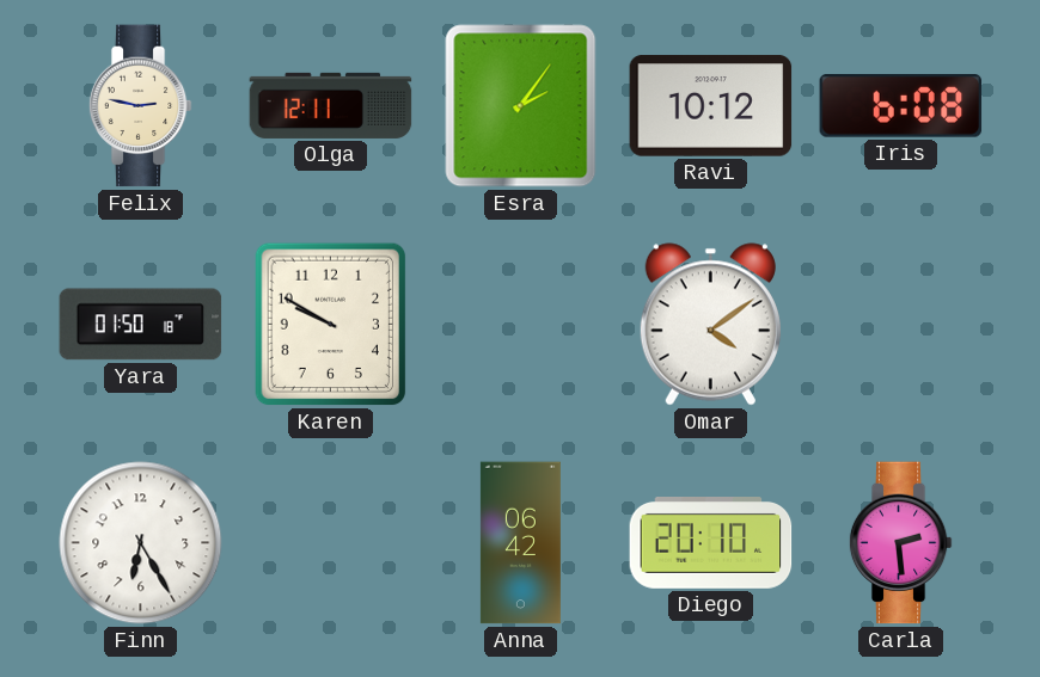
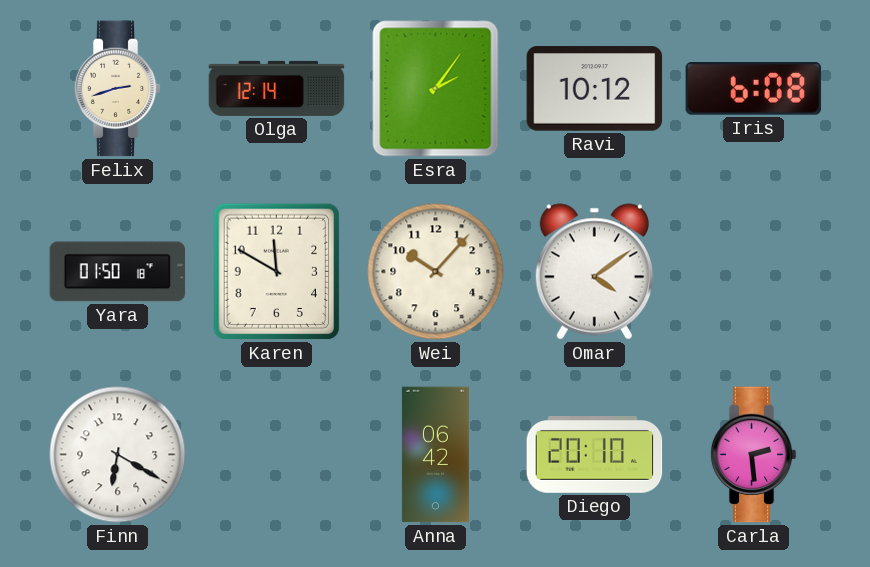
Felix: 2:47 -> 2:42
Olga: 12:11 -> 12:14
Karen: 9:50 -> 11:50
Wei: none -> 10:07
Finn: 6:25 -> 6:20
